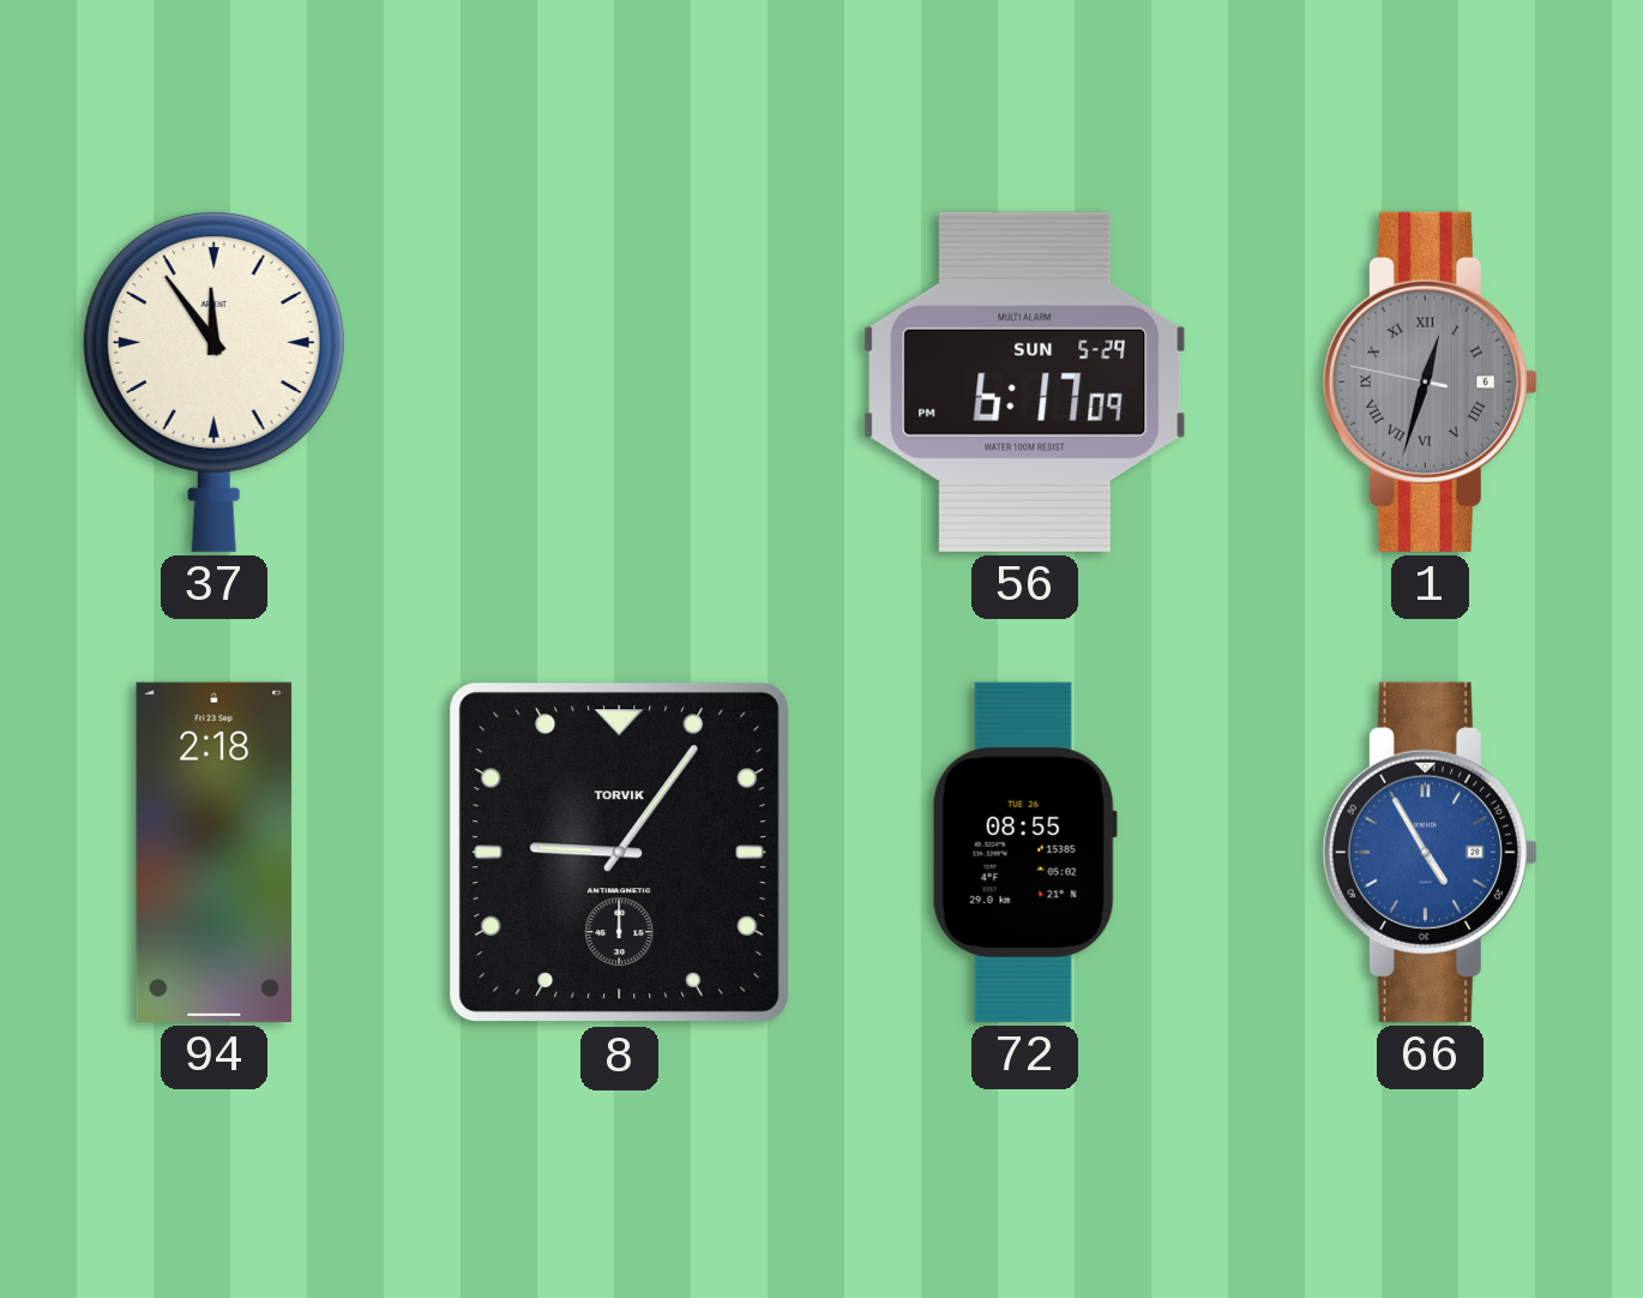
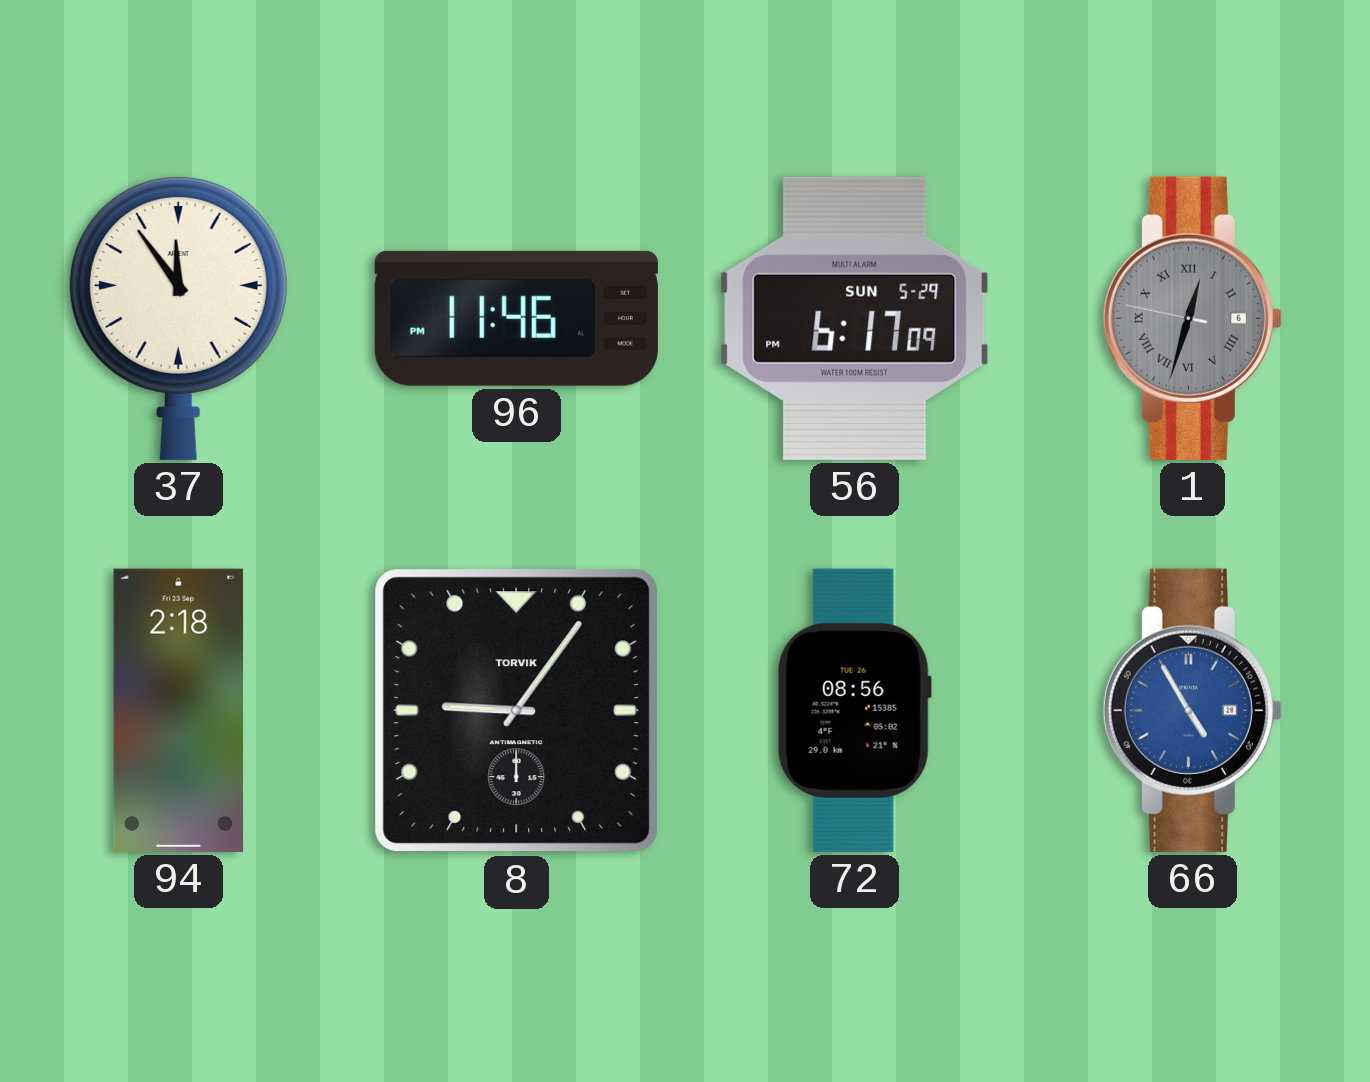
96: none -> 11:46
72: 08:55 -> 08:56
